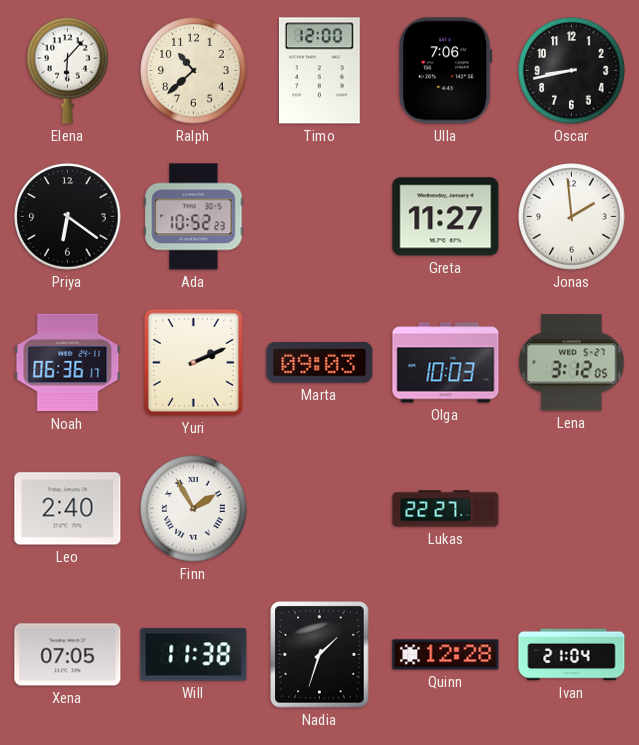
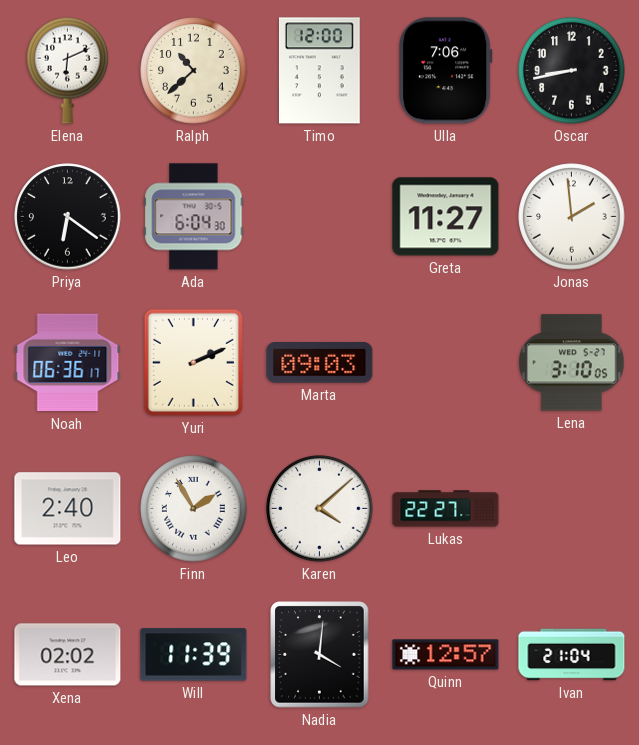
Elena: 6:07 -> 6:11
Ada: 10:52 -> 6:04
Olga: 10:03 -> none
Lena: 3:12 -> 3:10
Karen: none -> 4:08
Xena: 07:05 -> 02:02
Will: 11:38 -> 11:39
Nadia: 1:33 -> 4:01
Quinn: 12:28 -> 12:57
